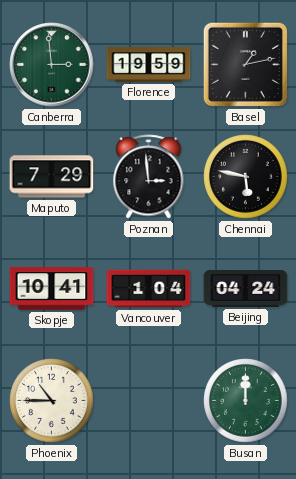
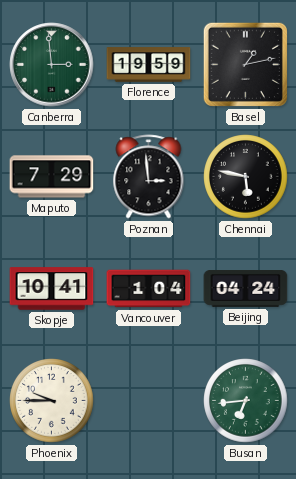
Phoenix: 10:45 -> 9:45
Busan: 12:00 -> 6:44
